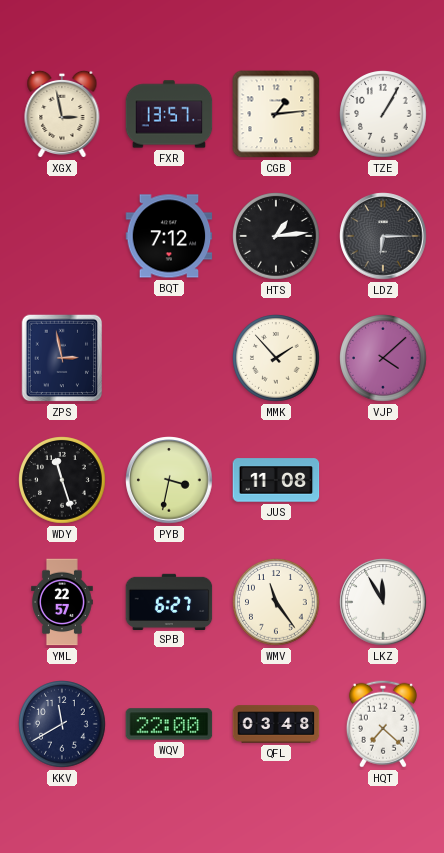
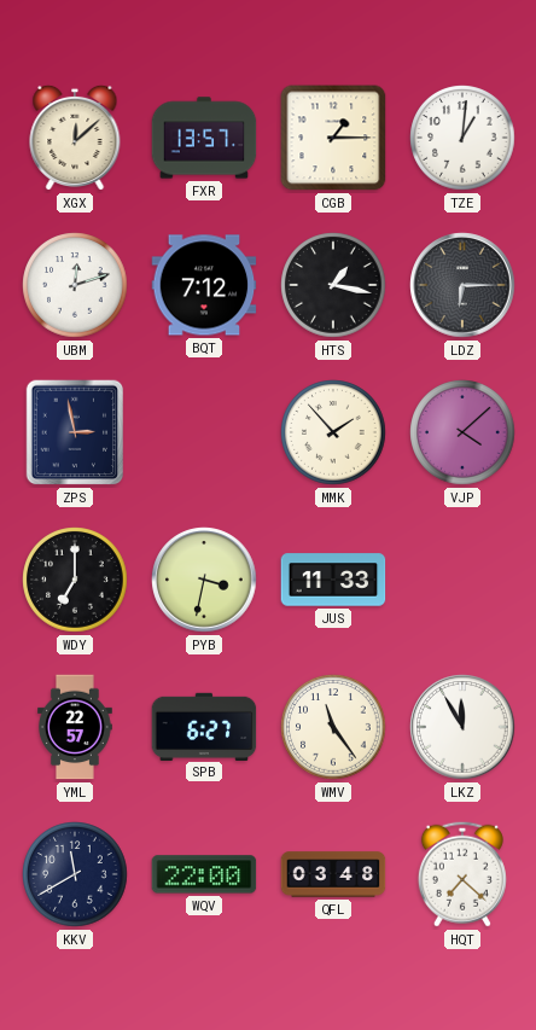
XGX: 2:58 -> 12:08
CGB: 1:14 -> 1:15
TZE: 1:05 -> 1:01
UBM: none -> 12:12
HTS: 1:14 -> 1:17
WDY: 11:27 -> 7:00
JUS: 11:08 -> 11:33
